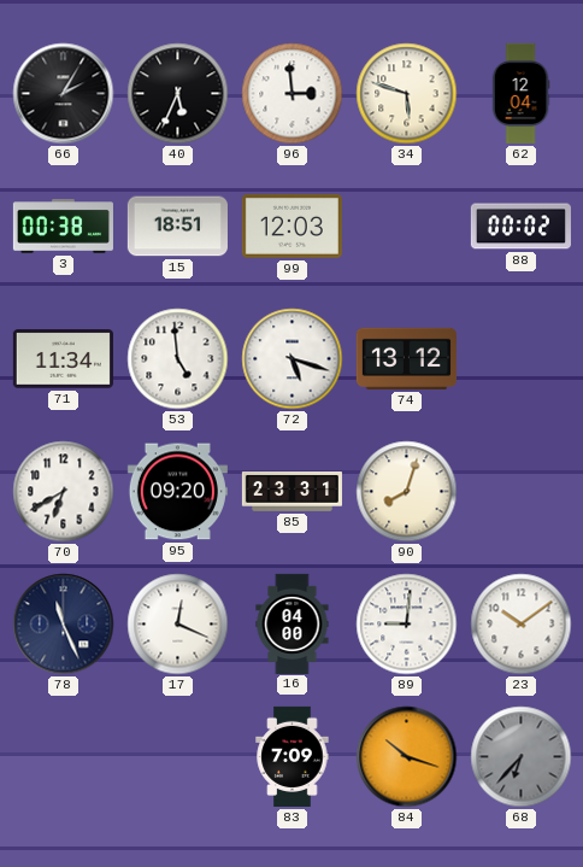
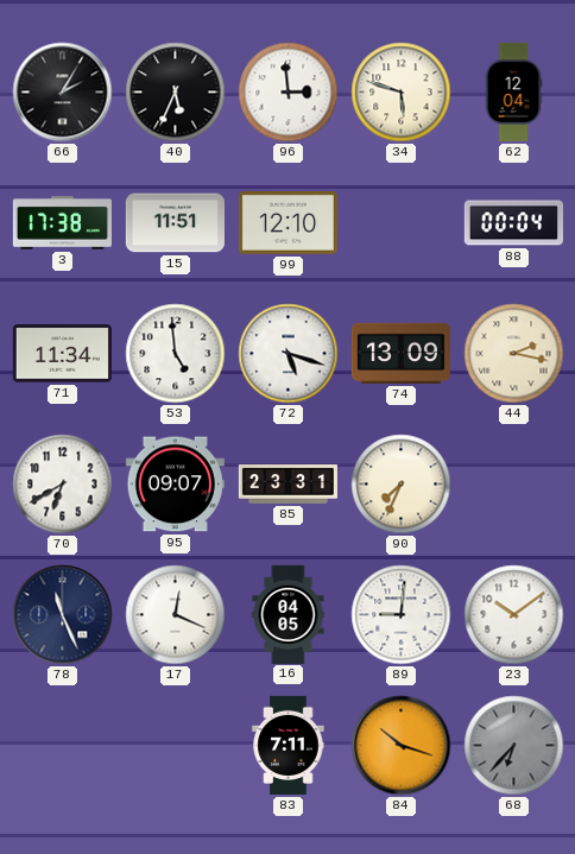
3: 00:38 -> 17:38
15: 18:51 -> 11:51
99: 12:03 -> 12:10
88: 00:02 -> 00:04
74: 13:12 -> 13:09
44: none -> 2:17
95: 09:20 -> 09:07
90: 8:03 -> 7:34
16: 04:00 -> 04:05
83: 7:09 -> 7:11
